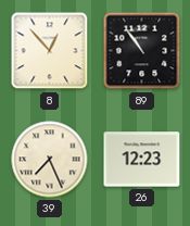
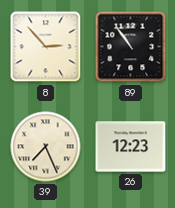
8: 12:53 -> 2:53
